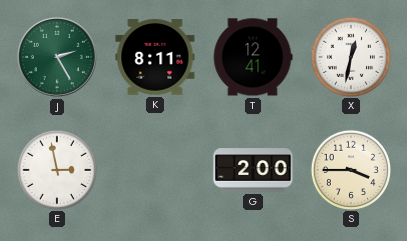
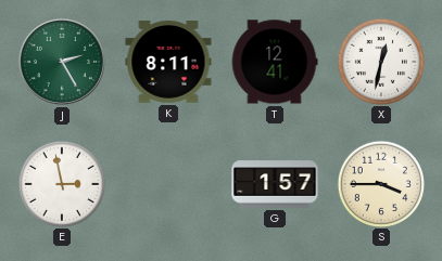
G: 2:00 -> 1:57
